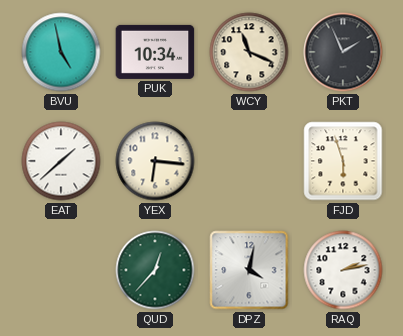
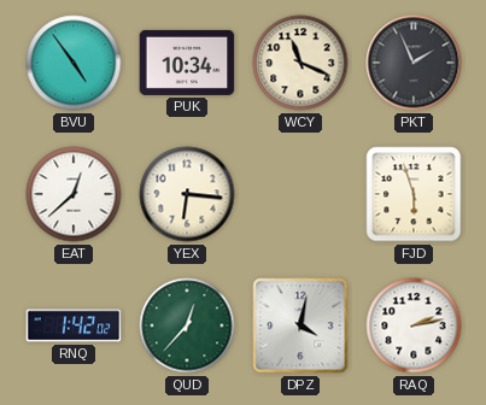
BVU: 4:58 -> 4:54
EAT: 1:38 -> 12:38
RNQ: none -> 1:42
